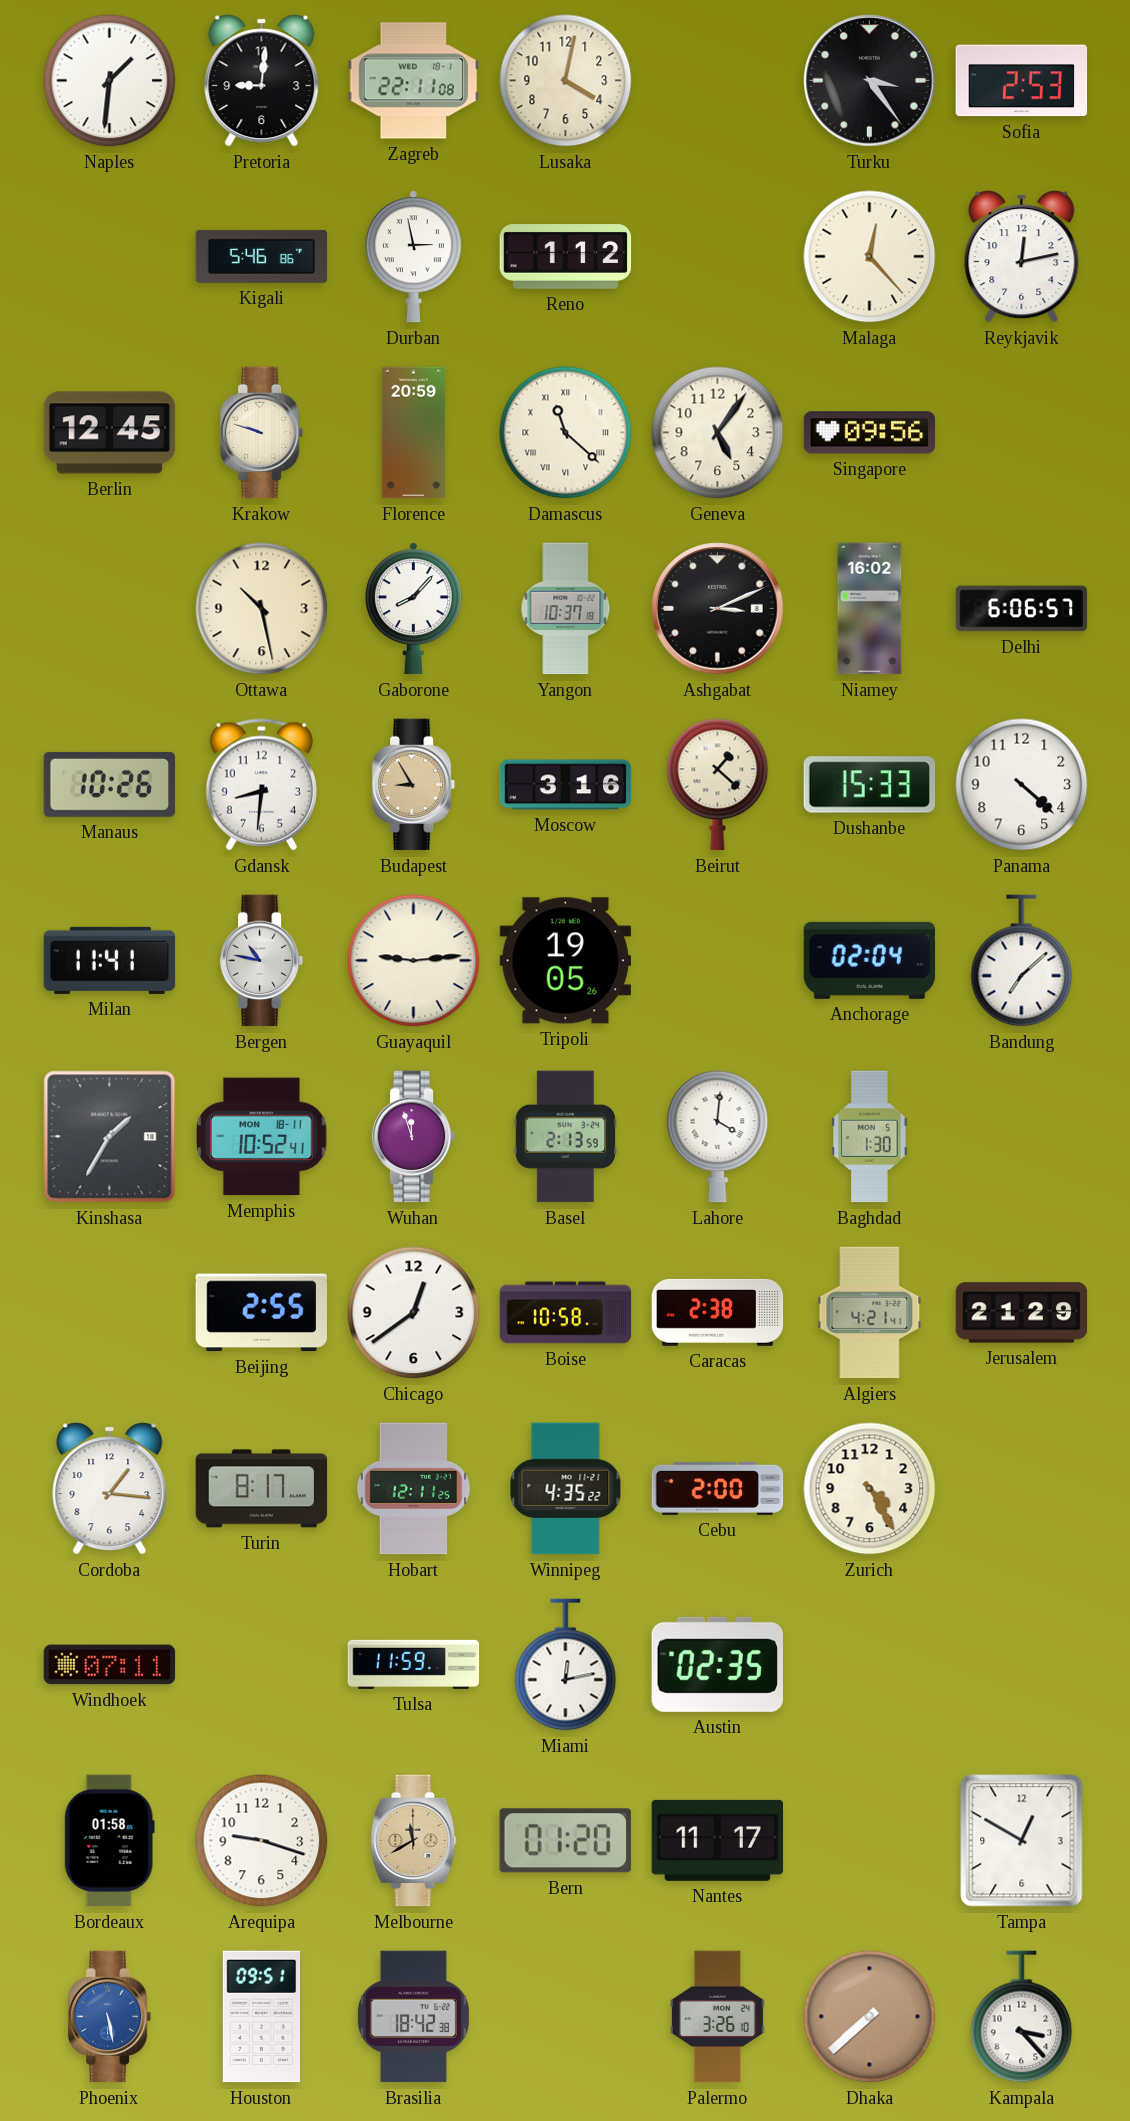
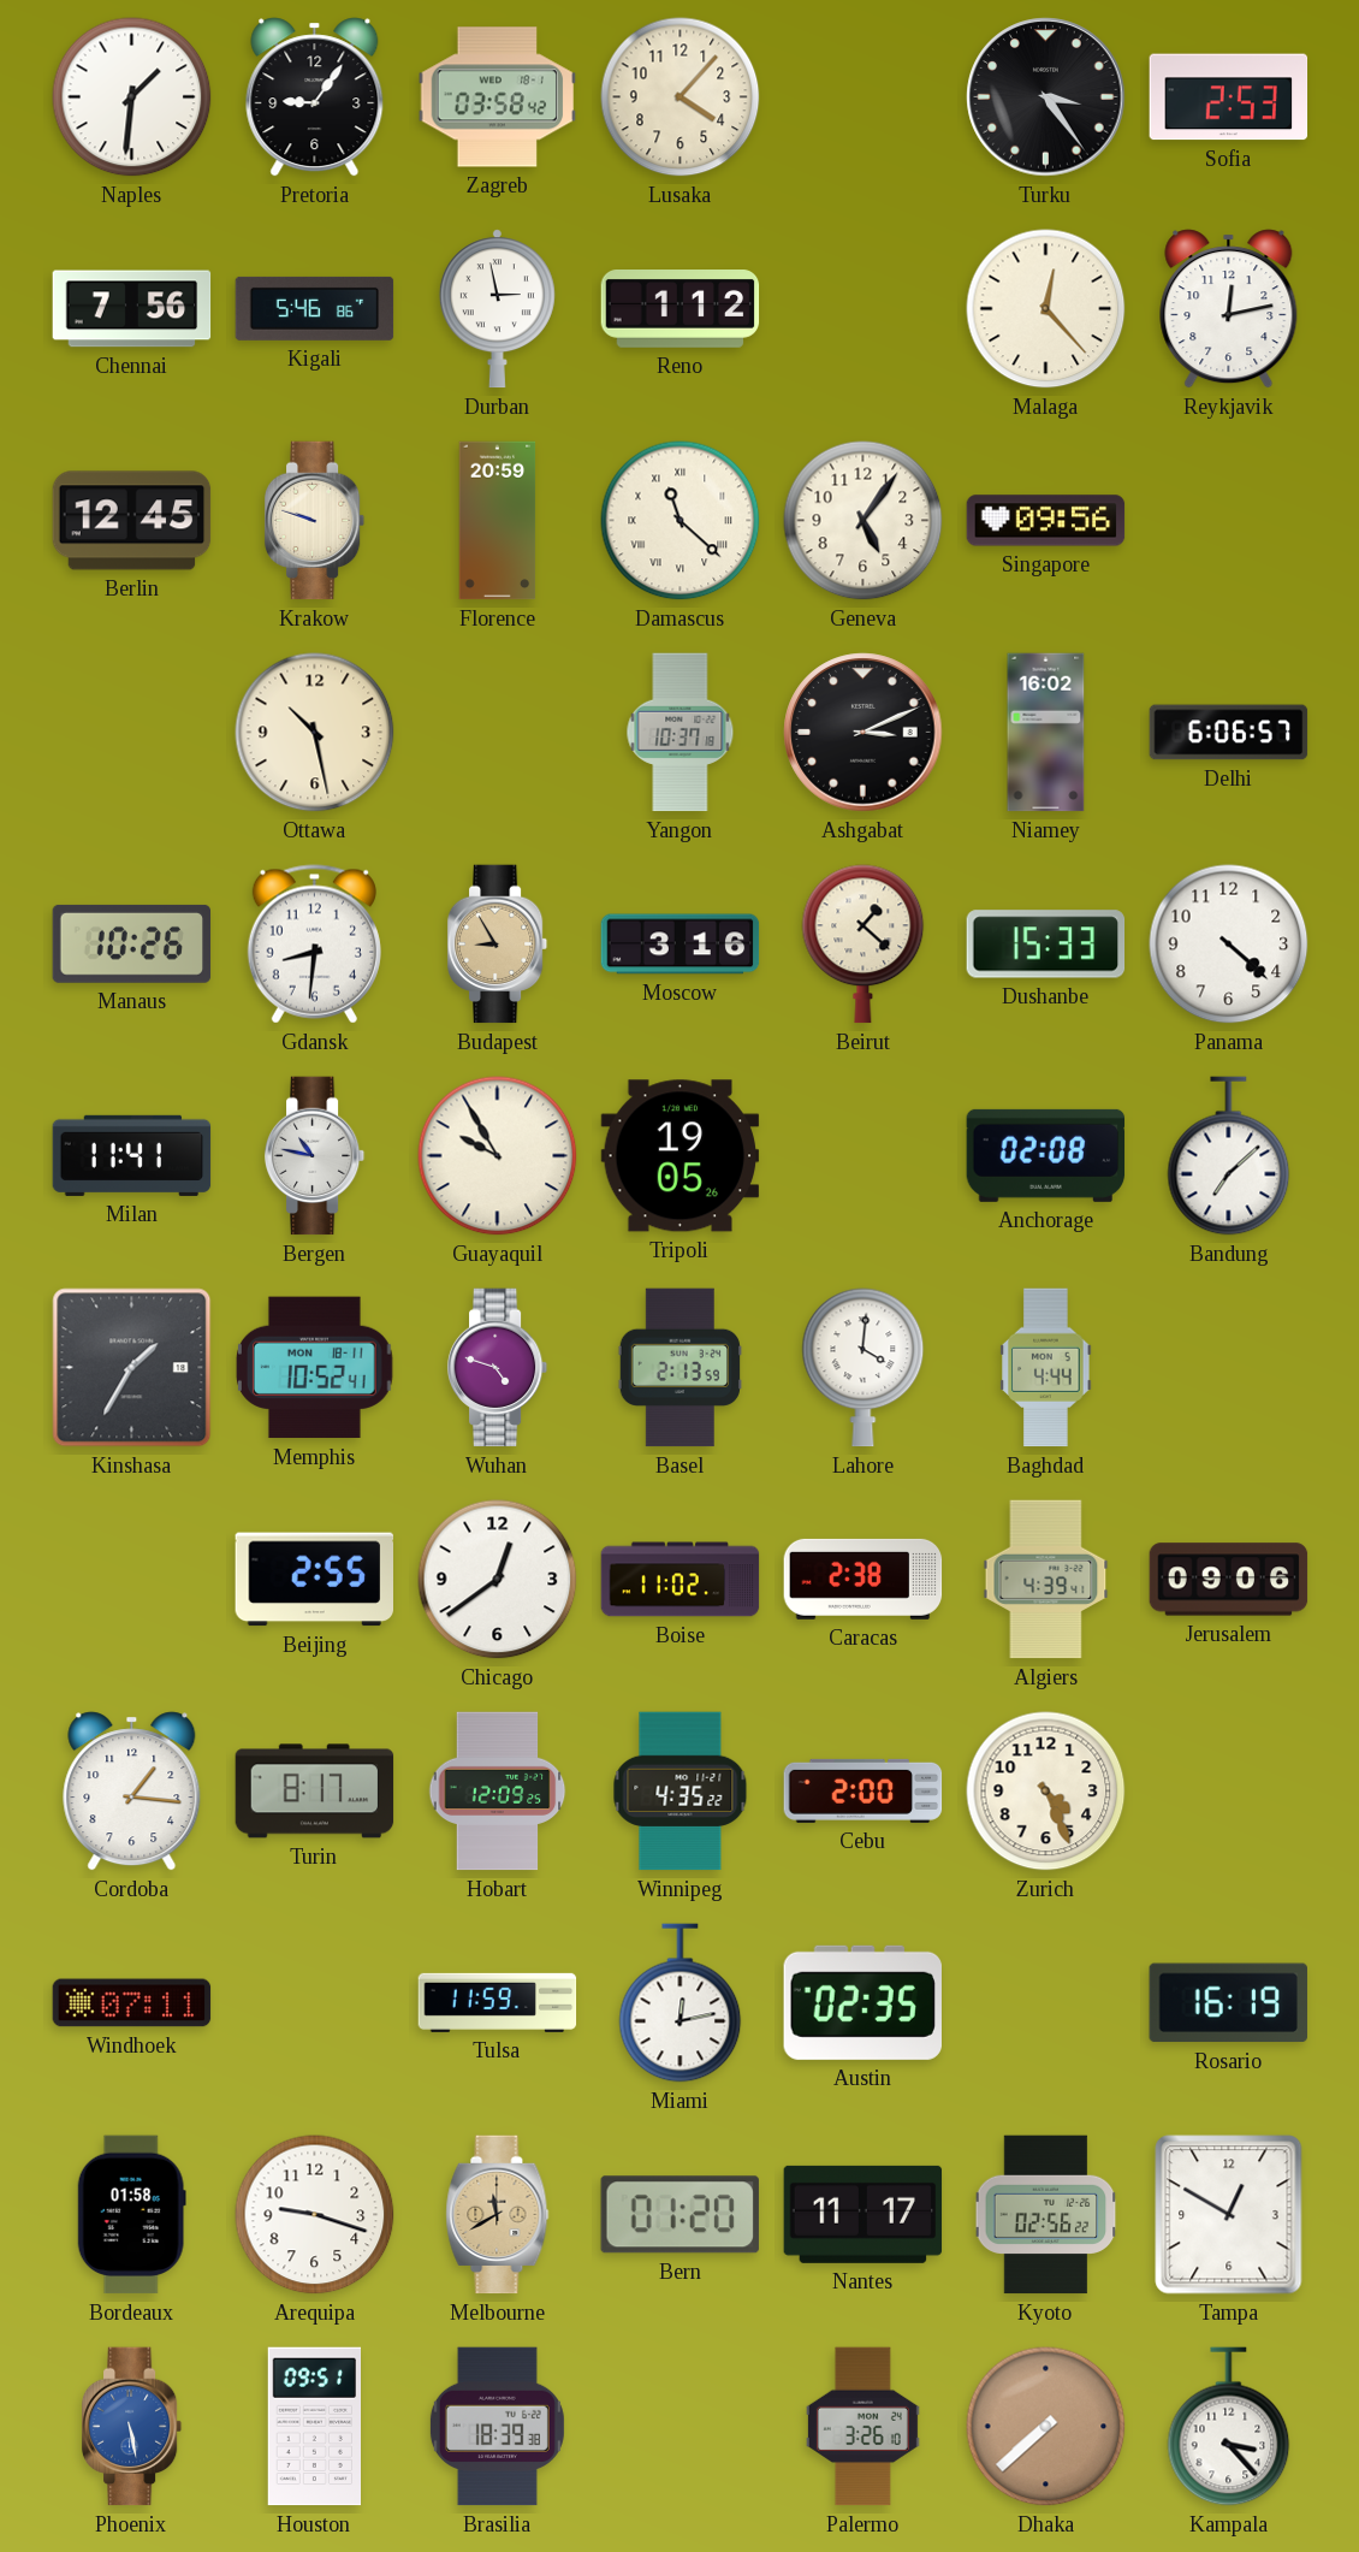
Pretoria: 9:01 -> 9:06
Zagreb: 22:11 -> 03:58
Lusaka: 4:02 -> 4:07
Chennai: none -> 7:56
Gaborone: 8:07 -> none
Guayaquil: 9:14 -> 9:55
Anchorage: 02:04 -> 02:08
Wuhan: 11:57 -> 4:48
Baghdad: 1:30 -> 4:44
Boise: 10:58 -> 11:02
Algiers: 4:21 -> 4:39
Jerusalem: 21:29 -> 09:06
Hobart: 12:11 -> 12:09
Zurich: 4:25 -> 4:26
Rosario: none -> 16:19
Kyoto: none -> 02:56
Brasilia: 18:42 -> 18:39
